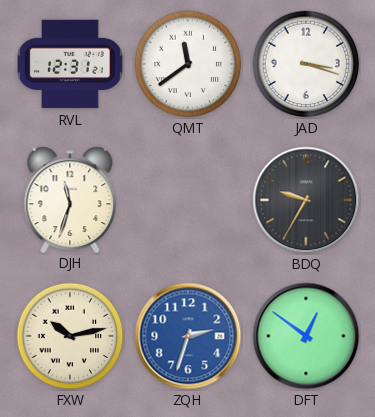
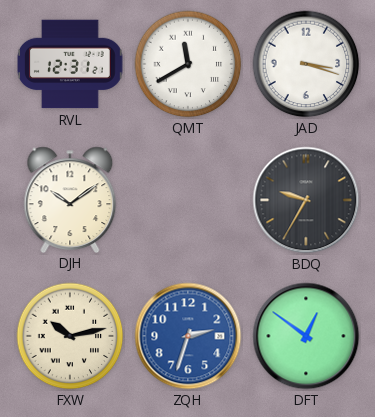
QMT: 11:39 -> 11:40
DJH: 11:33 -> 10:09
